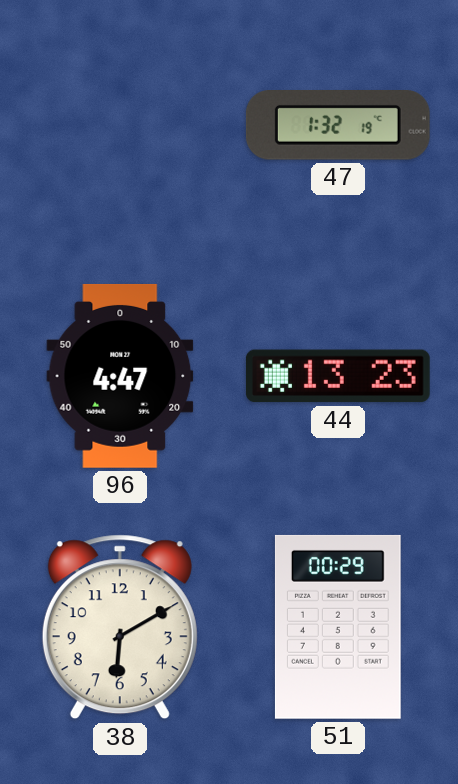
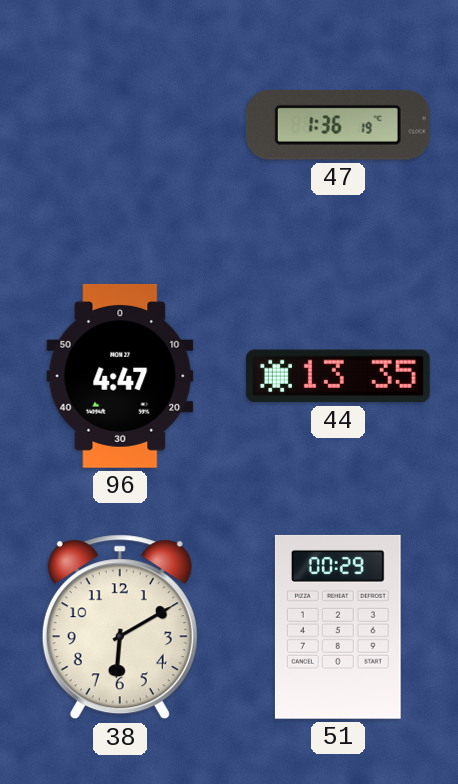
47: 1:32 -> 1:36
44: 13:23 -> 13:35
